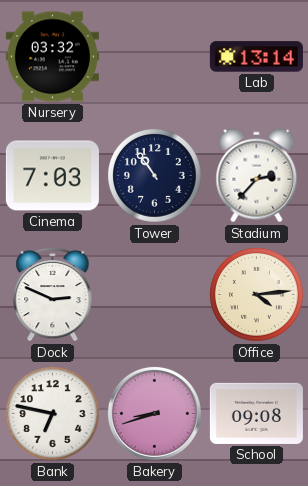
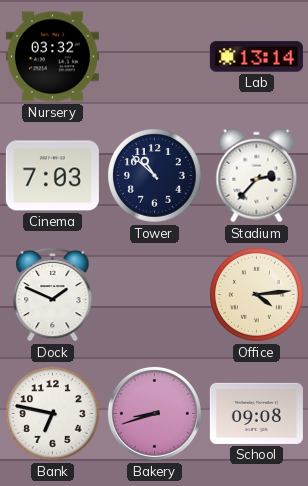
Tower: 10:54 -> 10:52
Dock: 2:49 -> 1:49
